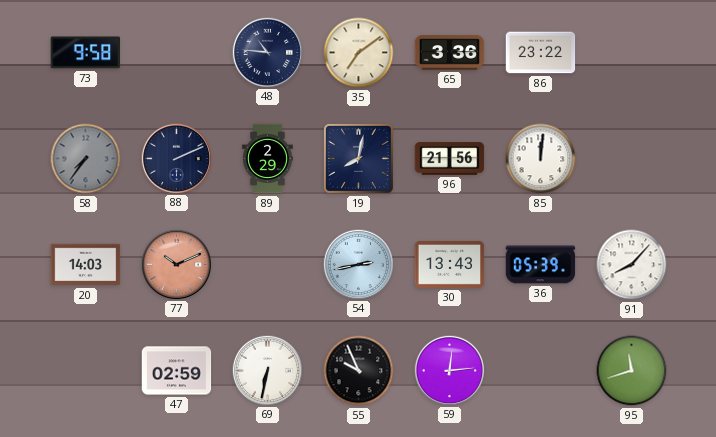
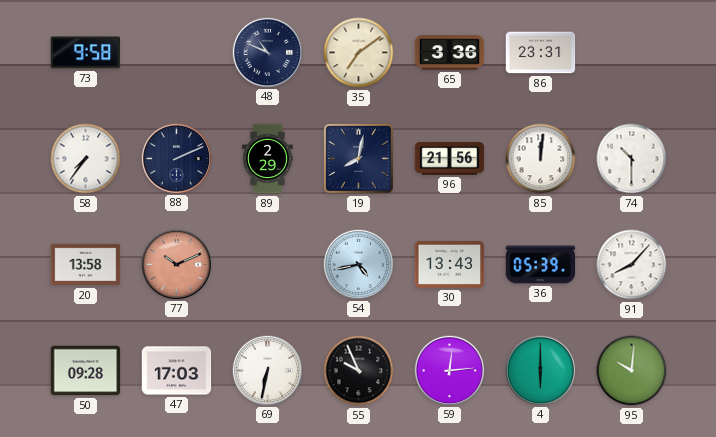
48: 10:46 -> 10:49
86: 23:22 -> 23:31
58 dial: grey -> white
74: none -> 10:30
20: 14:03 -> 13:58
54: 2:43 -> 4:43
50: none -> 09:28
47: 02:59 -> 17:03
4: none -> 6:00
95: 11:42 -> 10:01
